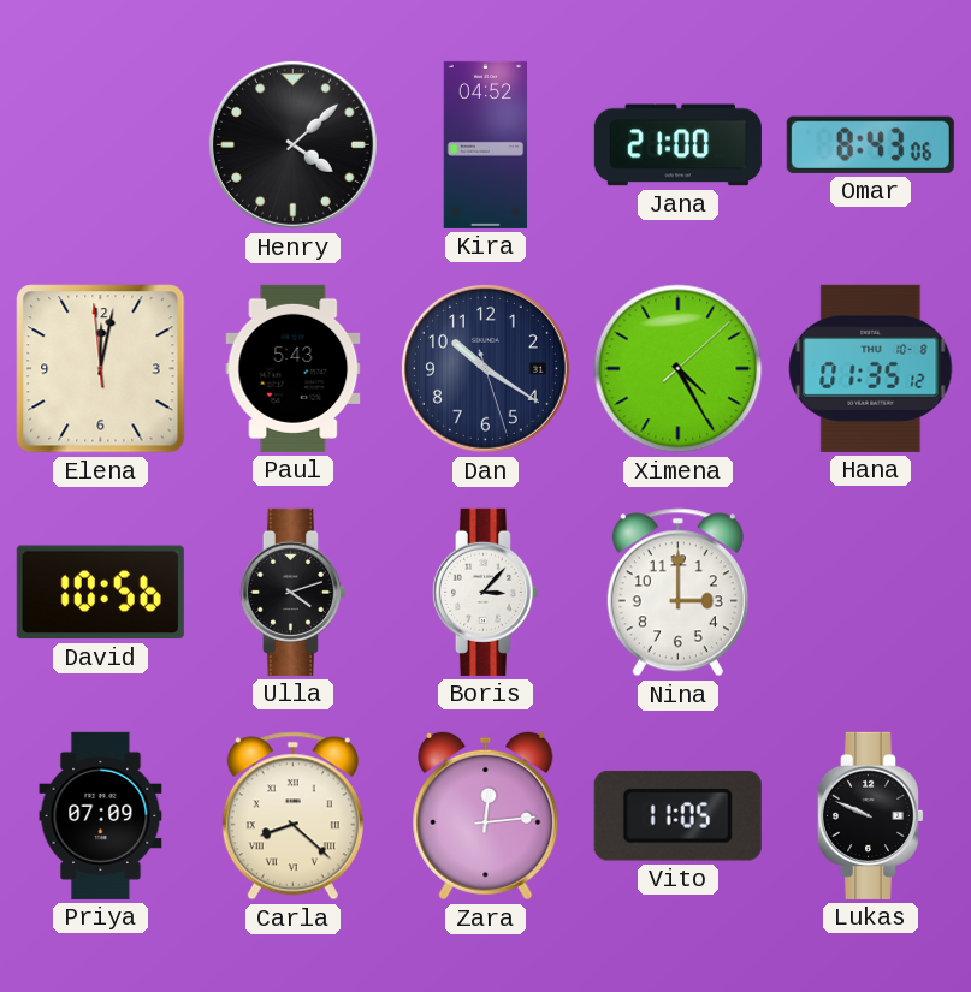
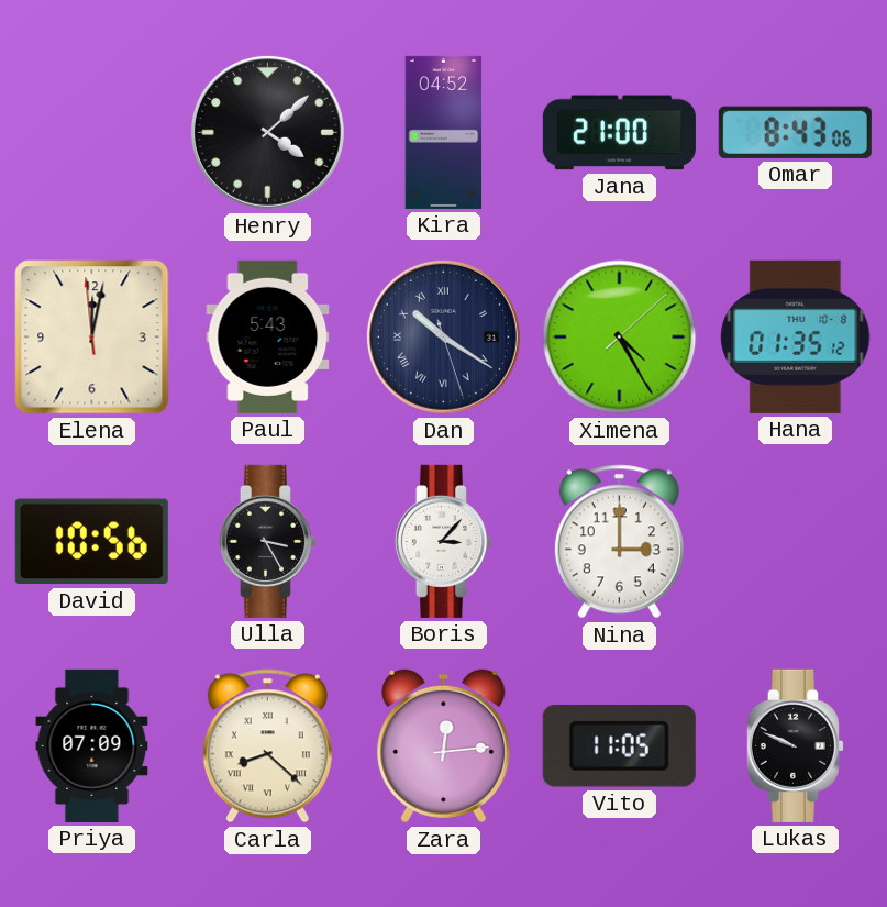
Dan numerals: Arabic -> Roman
Ulla: 4:12 -> 3:25
